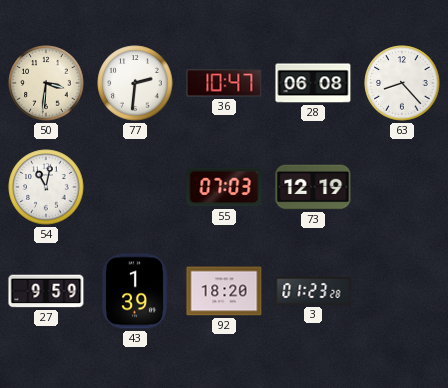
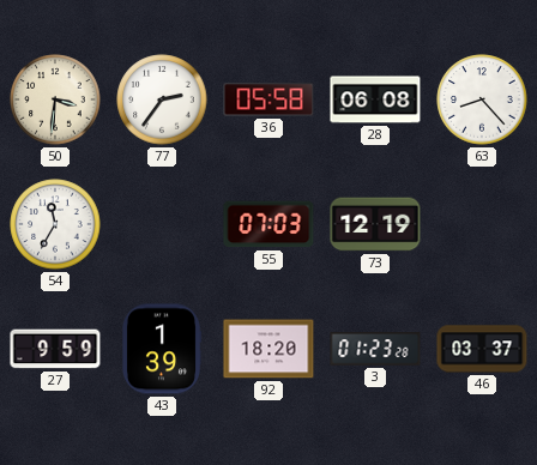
77: 2:31 -> 2:36
36: 10:47 -> 05:58
54: 11:02 -> 11:35
46: none -> 03:37
